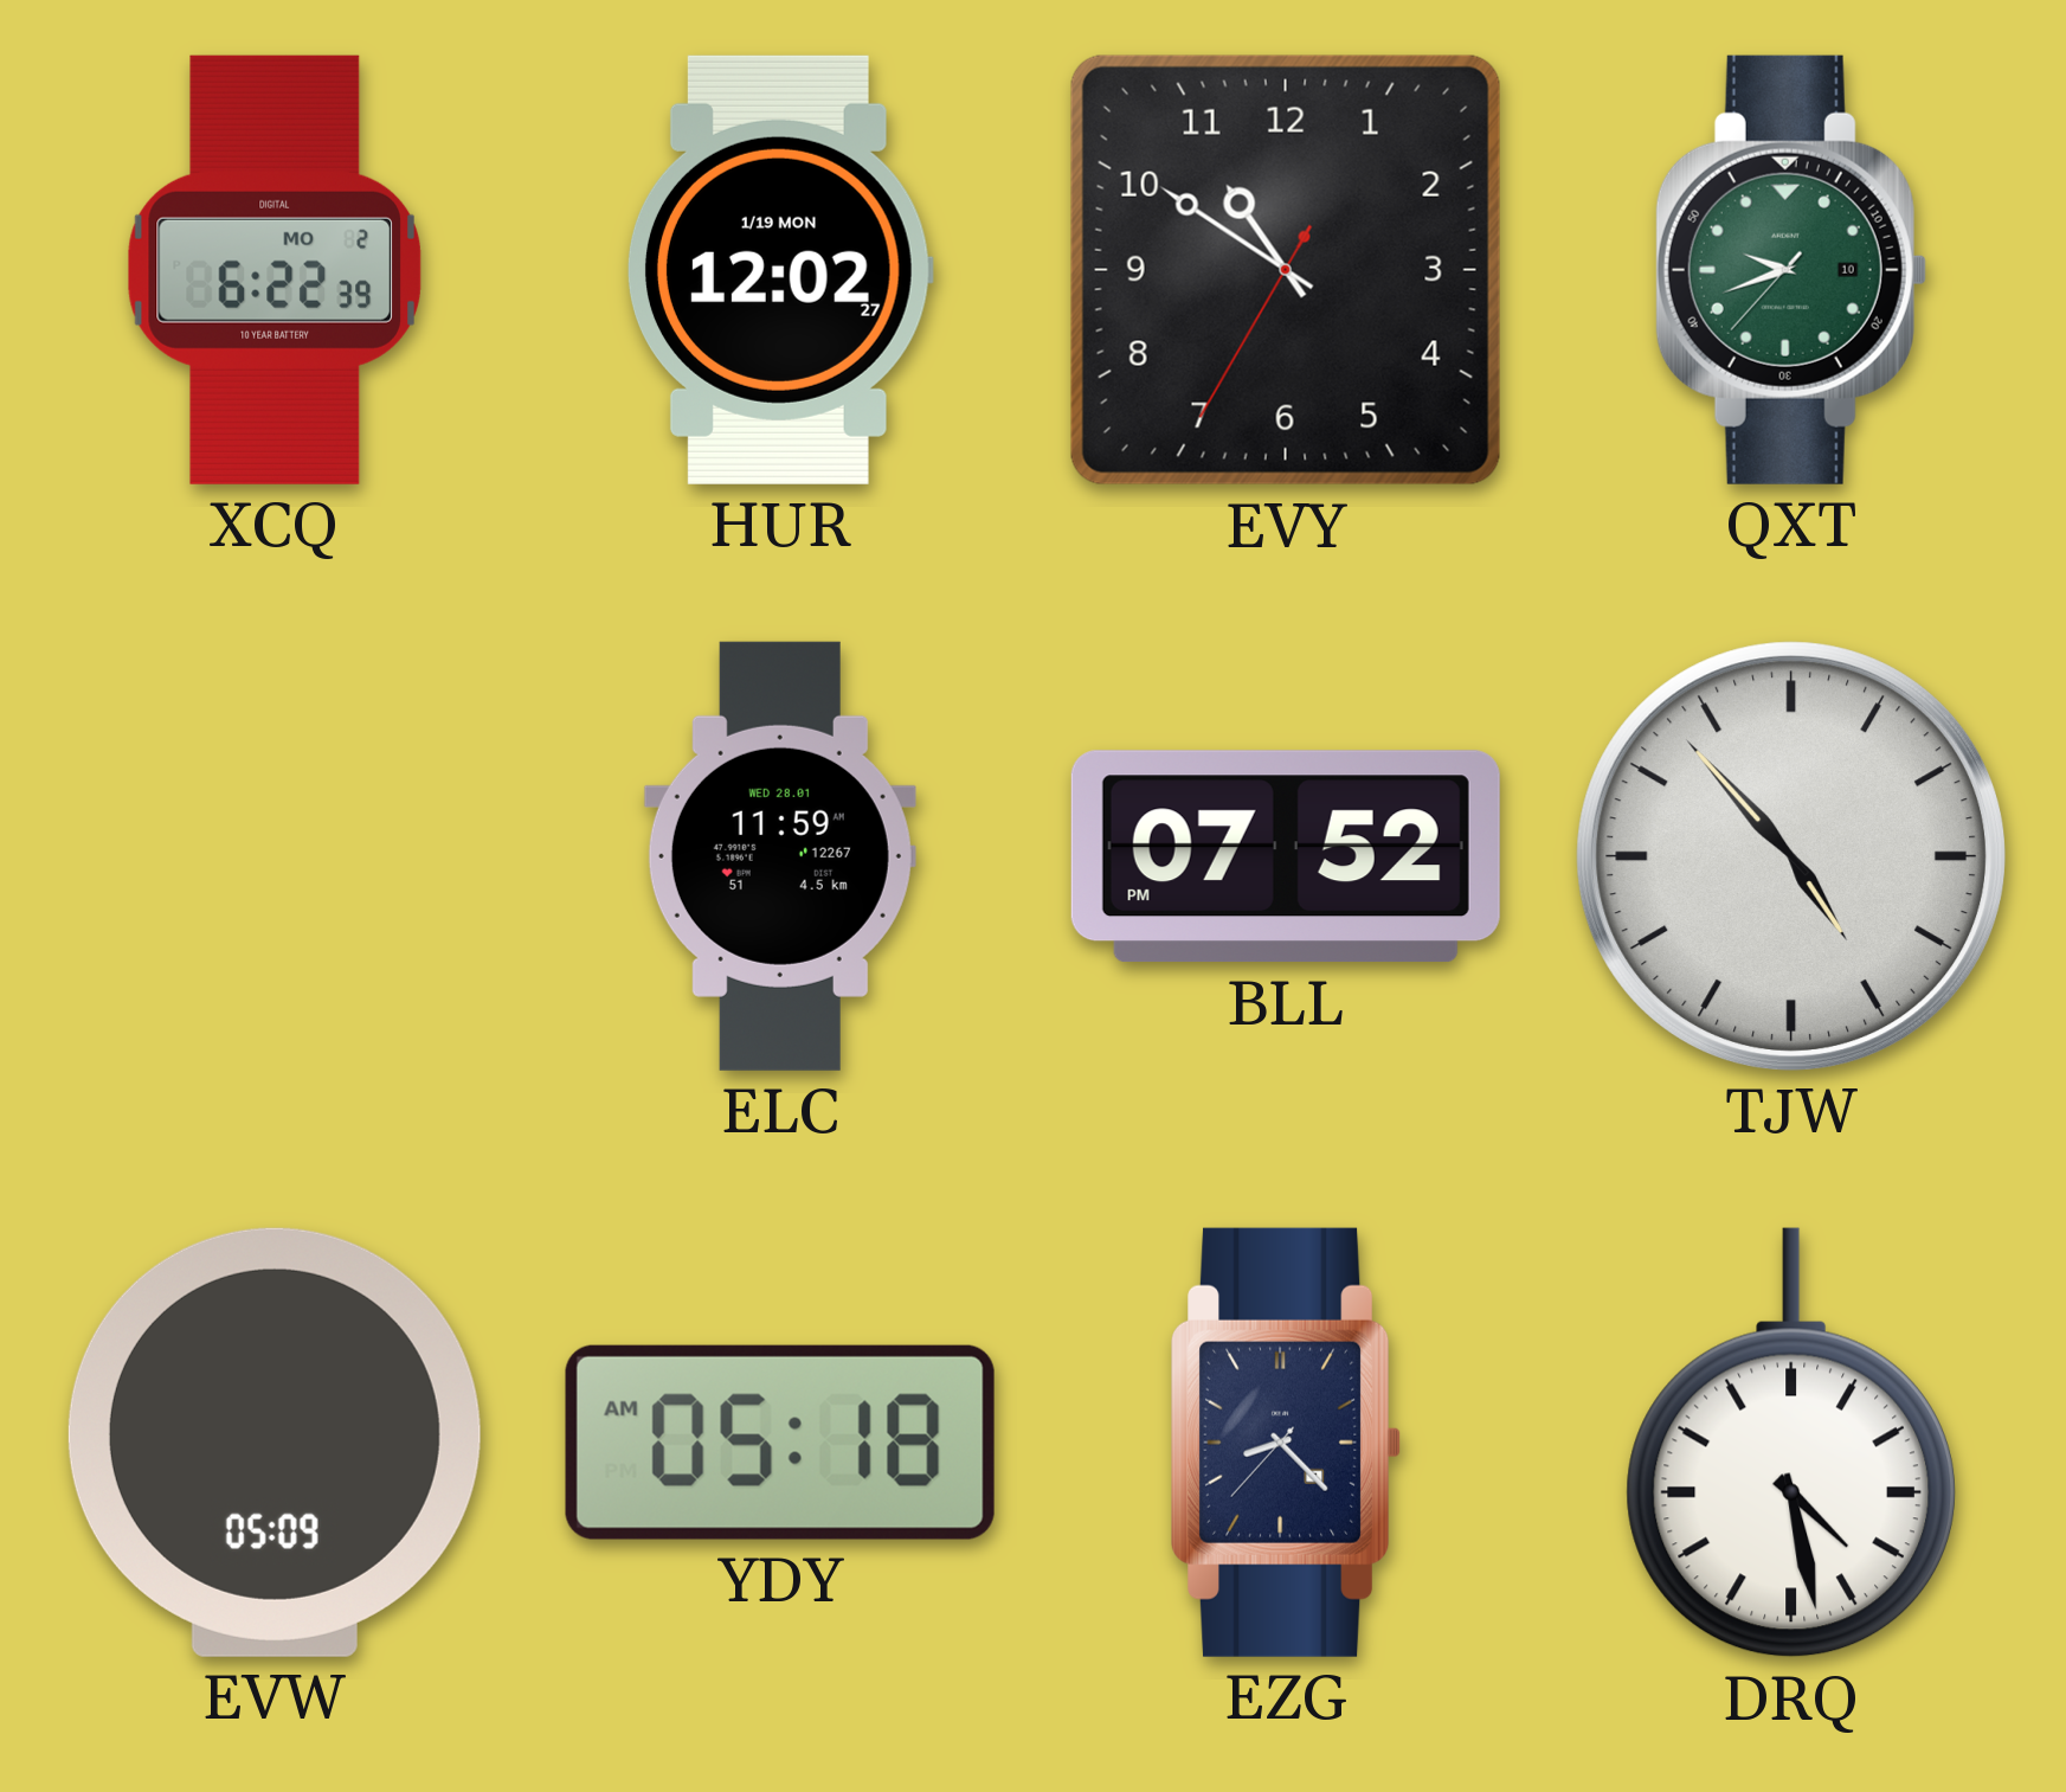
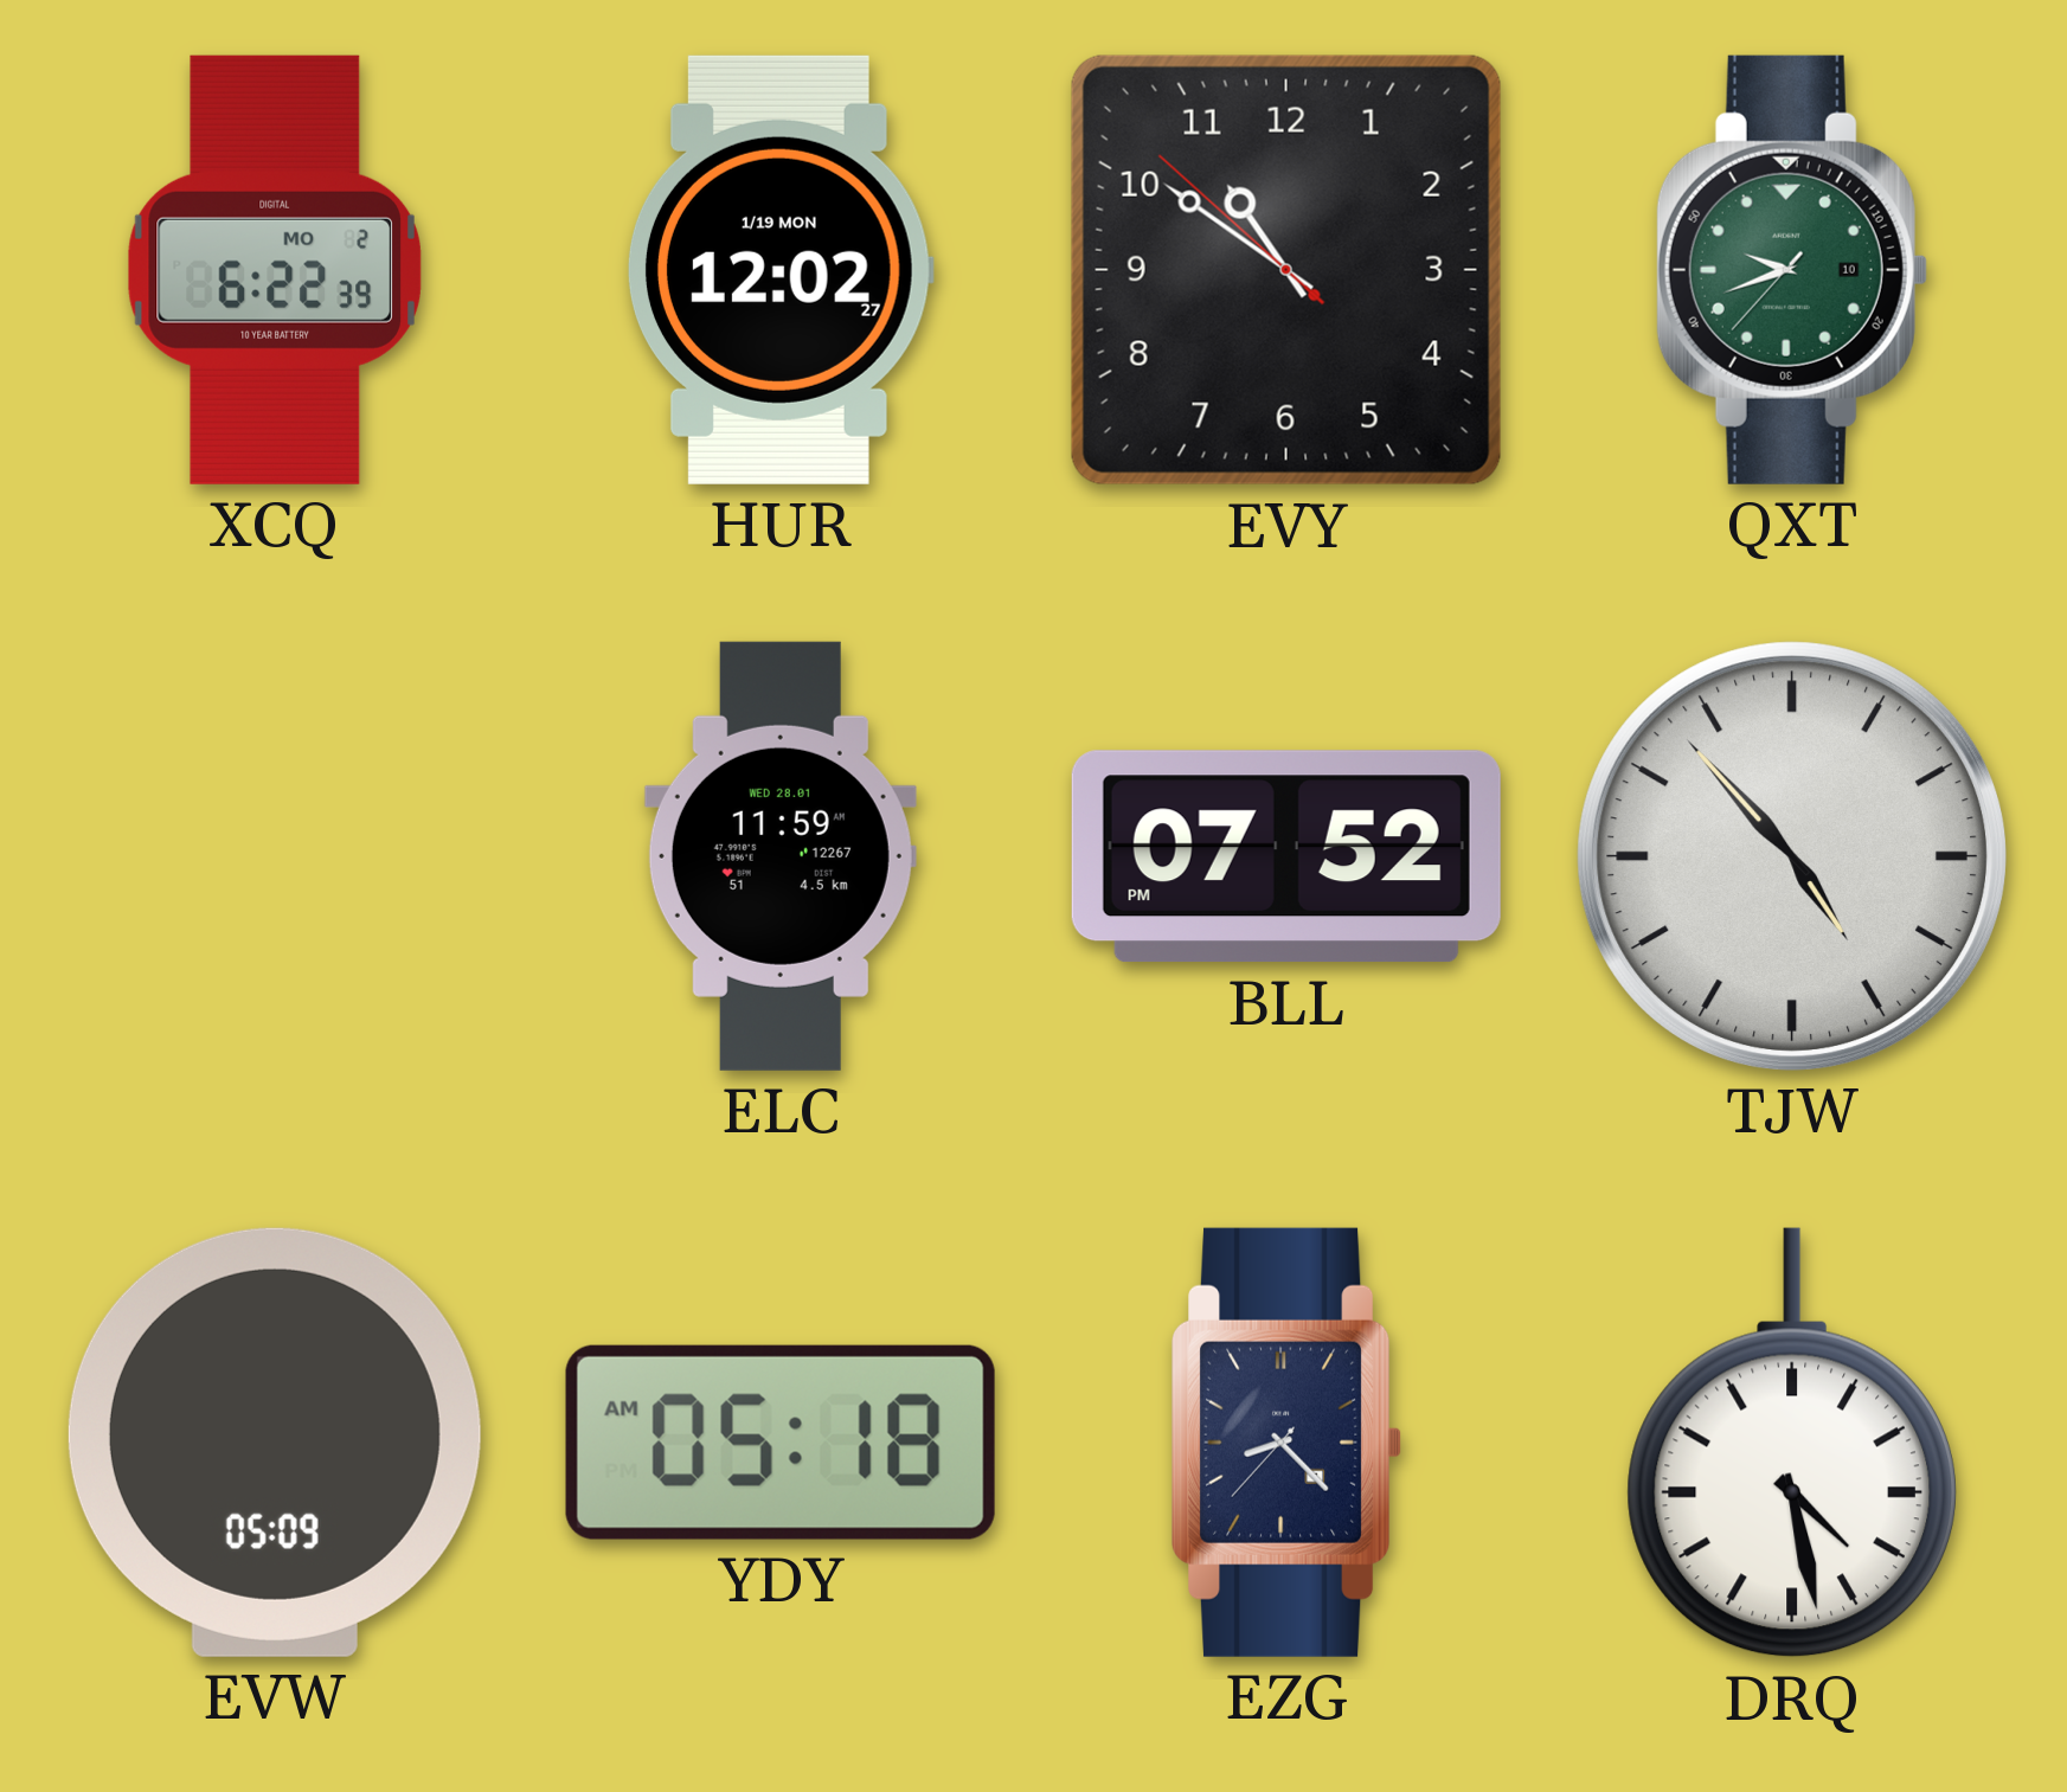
EVY: 10:50:35 -> 10:50:52
